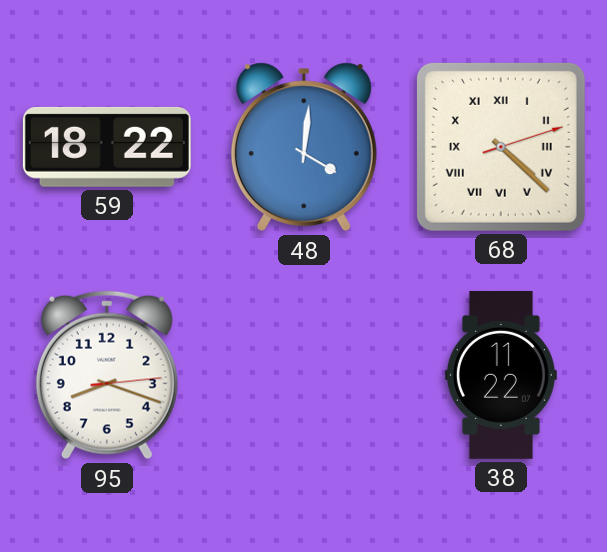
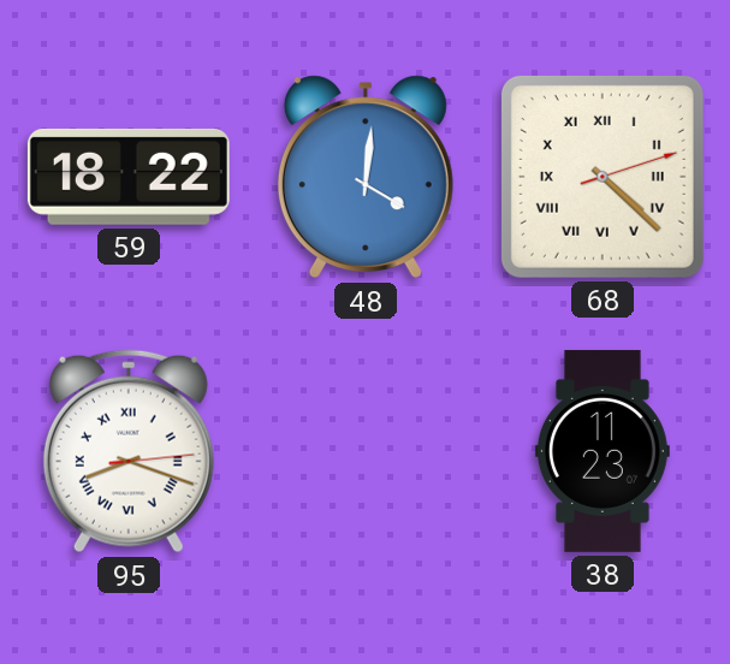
95 numerals: Arabic -> Roman
38: 11:22 -> 11:23
